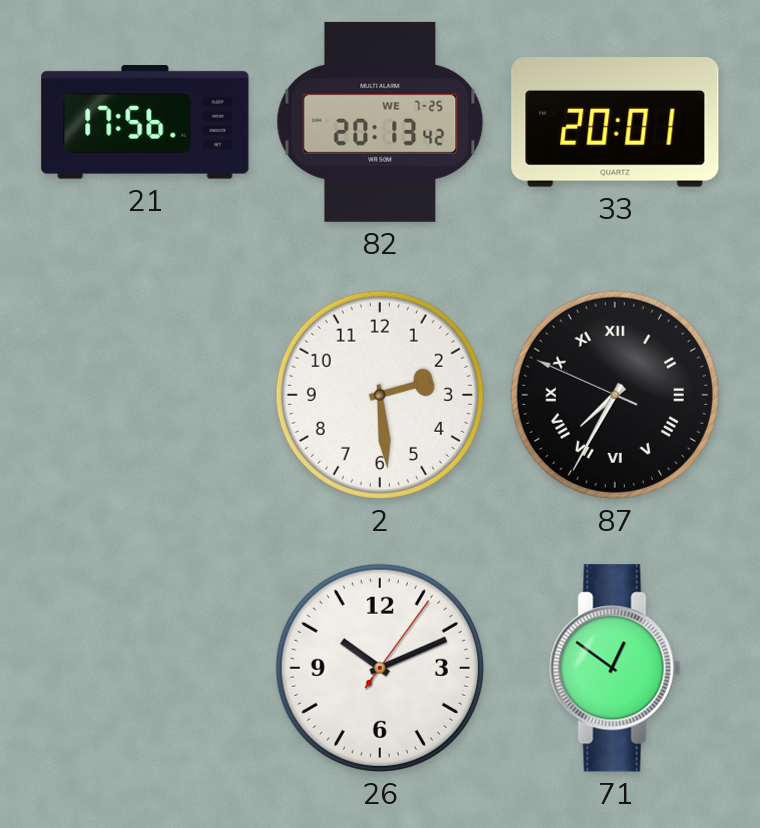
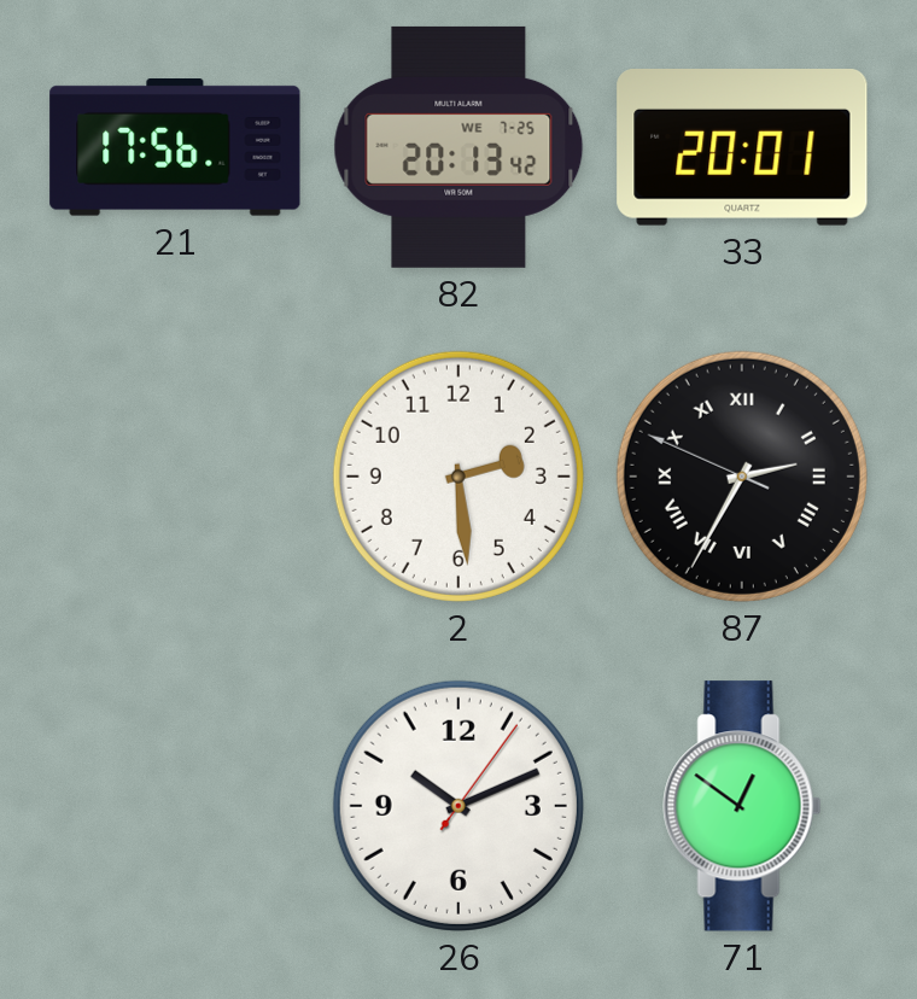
87: 7:34 -> 2:34
